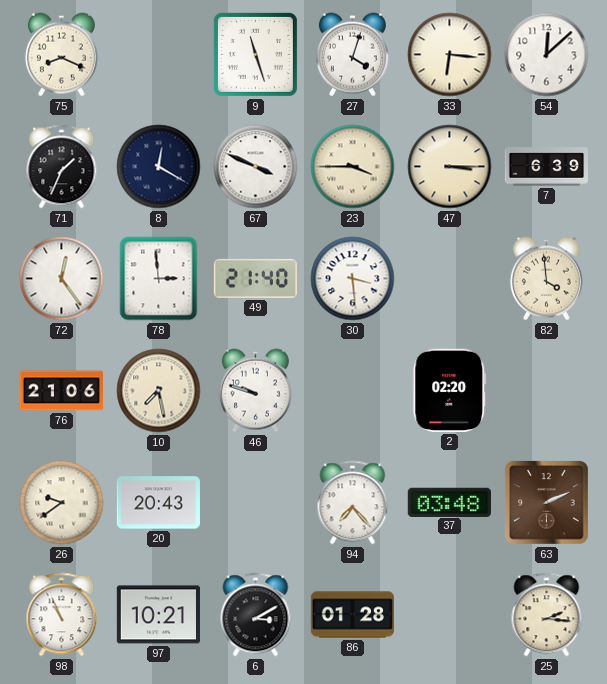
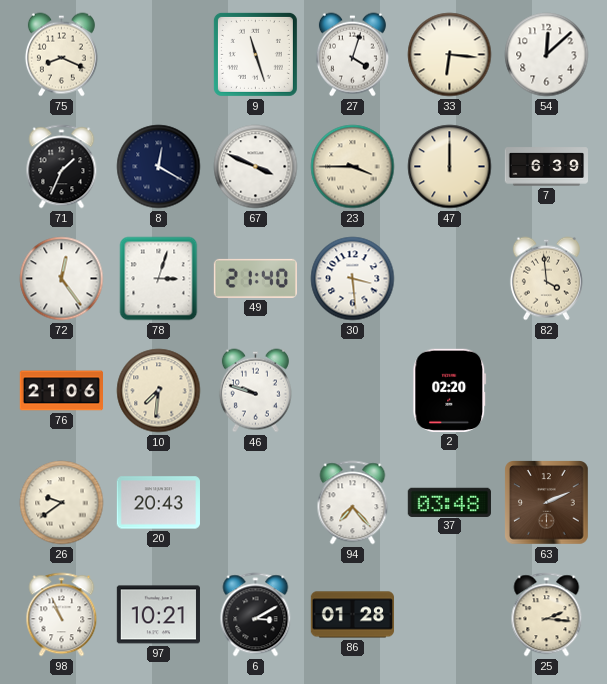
47: 3:15 -> 12:00
78: 2:59 -> 3:03
10: 7:28 -> 7:31
